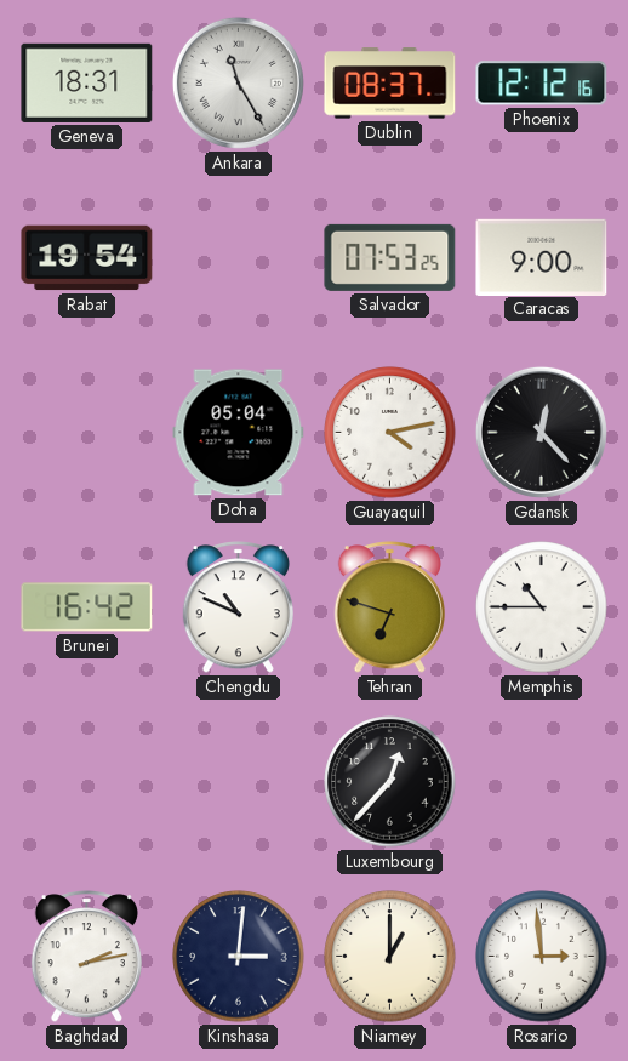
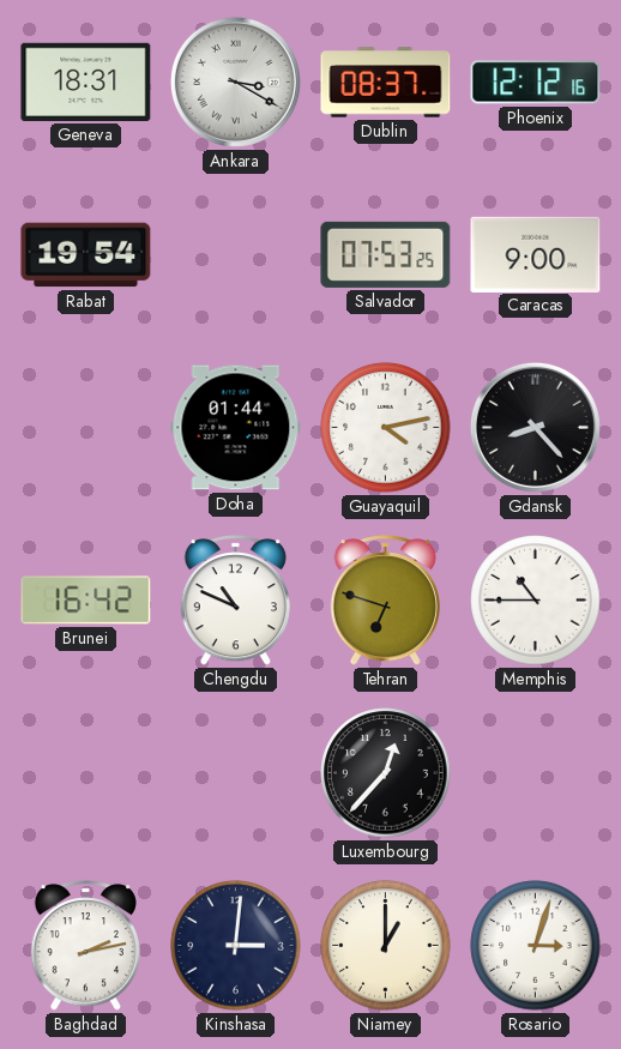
Ankara: 11:25 -> 3:20
Doha: 05:04 -> 01:44
Gdansk: 12:23 -> 8:23
Rosario: 2:59 -> 3:03
